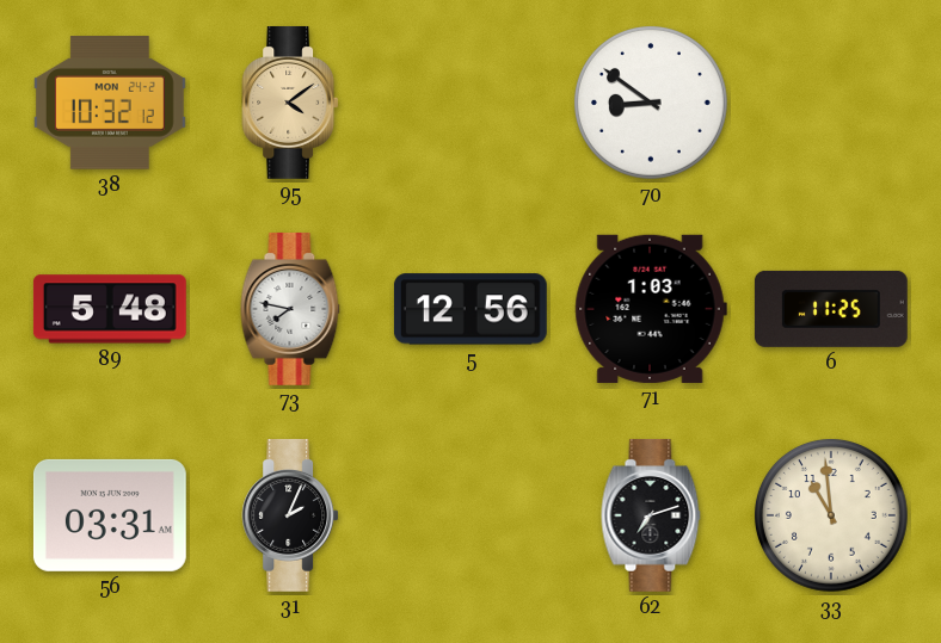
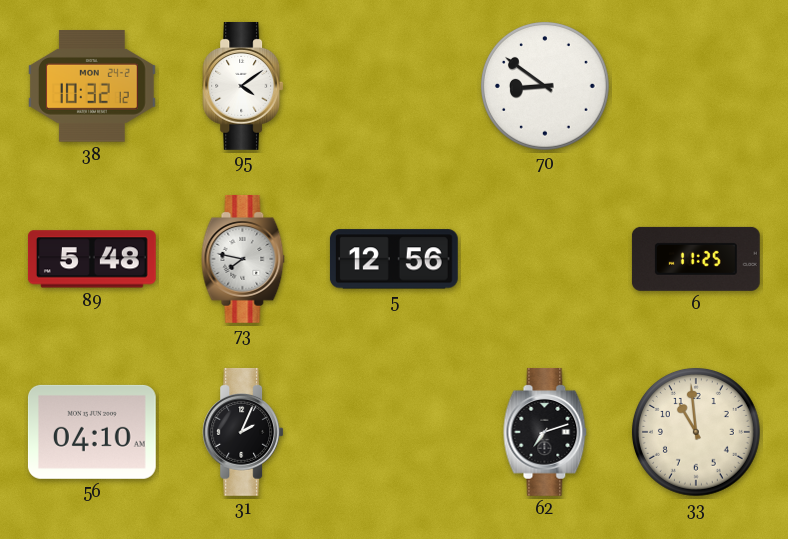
95 dial: champagne -> white
71: 1:03 -> none
56: 03:31 -> 04:10
